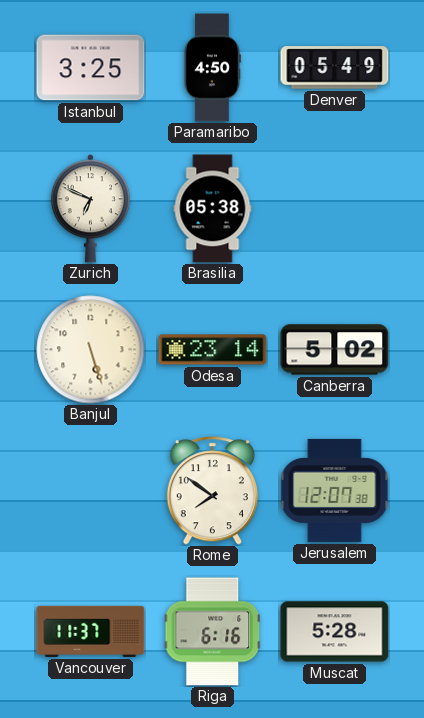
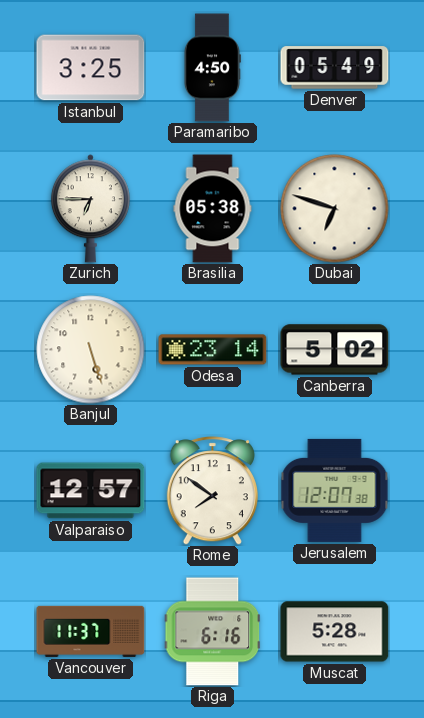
Zurich: 6:49 -> 6:45
Dubai: none -> 6:48
Valparaiso: none -> 12:57
